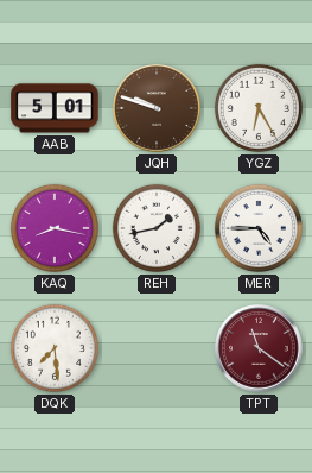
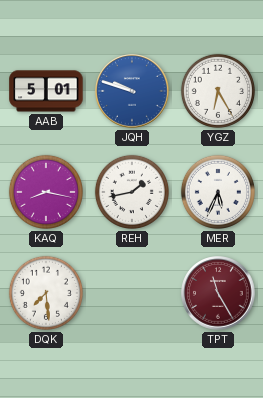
JQH dial: brown -> blue
MER: 4:45 -> 5:34
TPT: 11:21 -> 11:25
